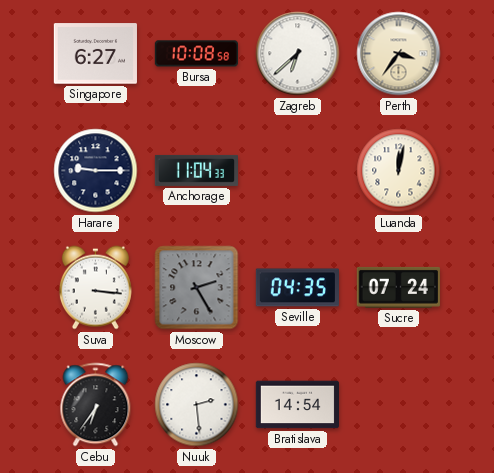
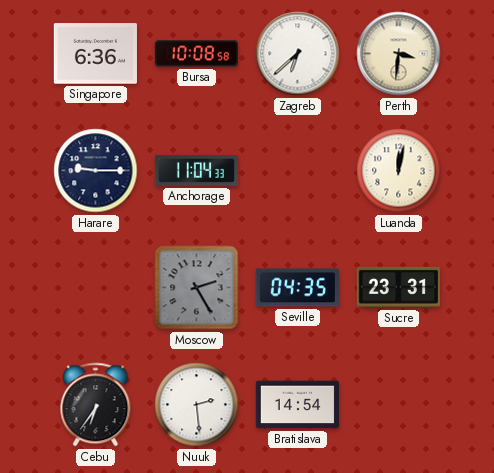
Singapore: 6:27 -> 6:36
Perth: 3:36 -> 3:31
Suva: 3:16 -> none
Sucre: 07:24 -> 23:31
